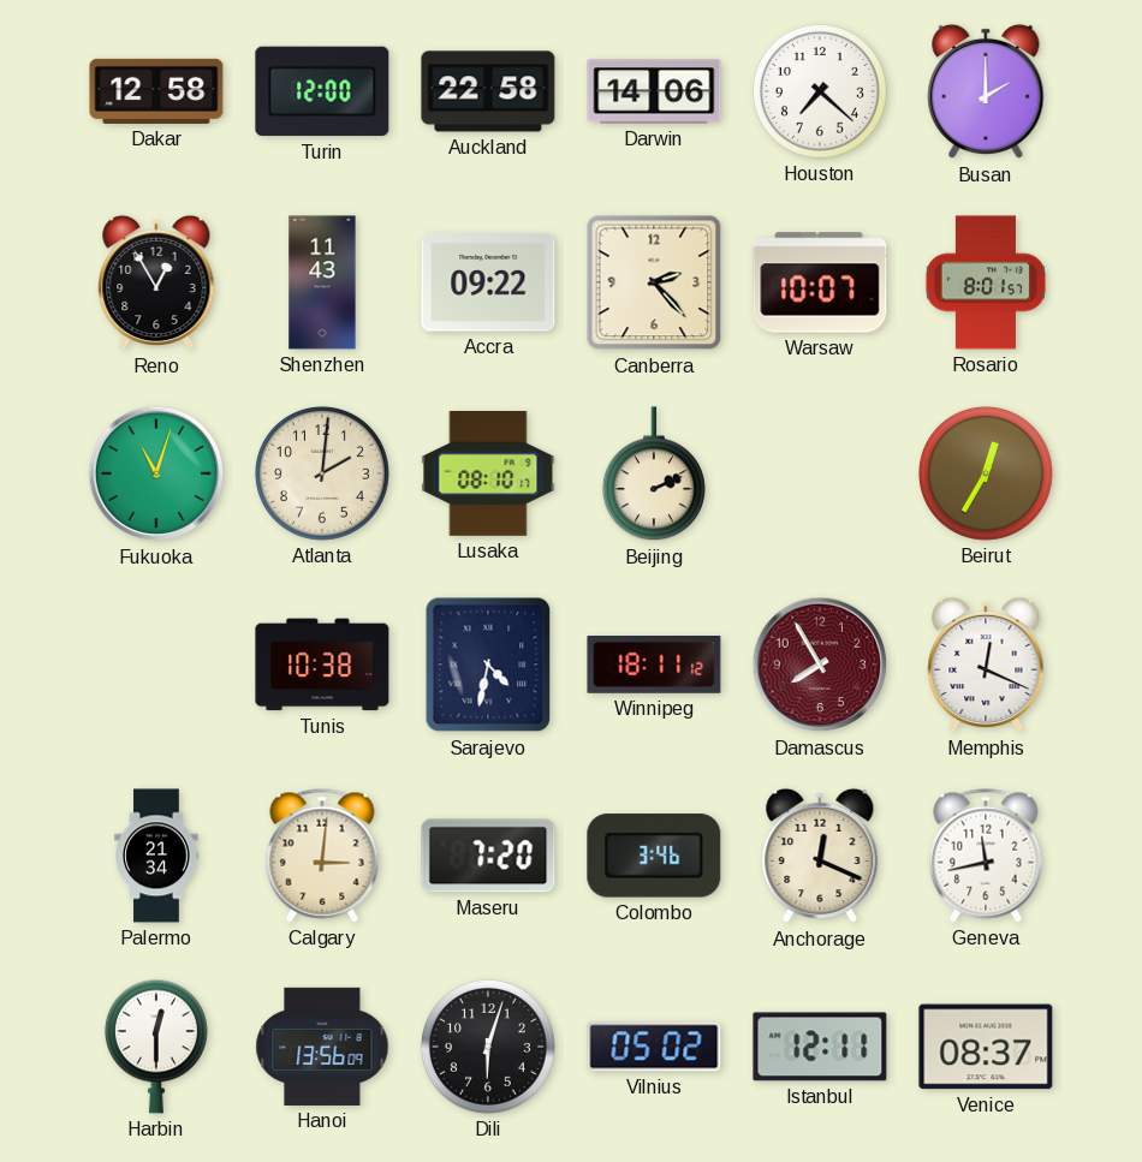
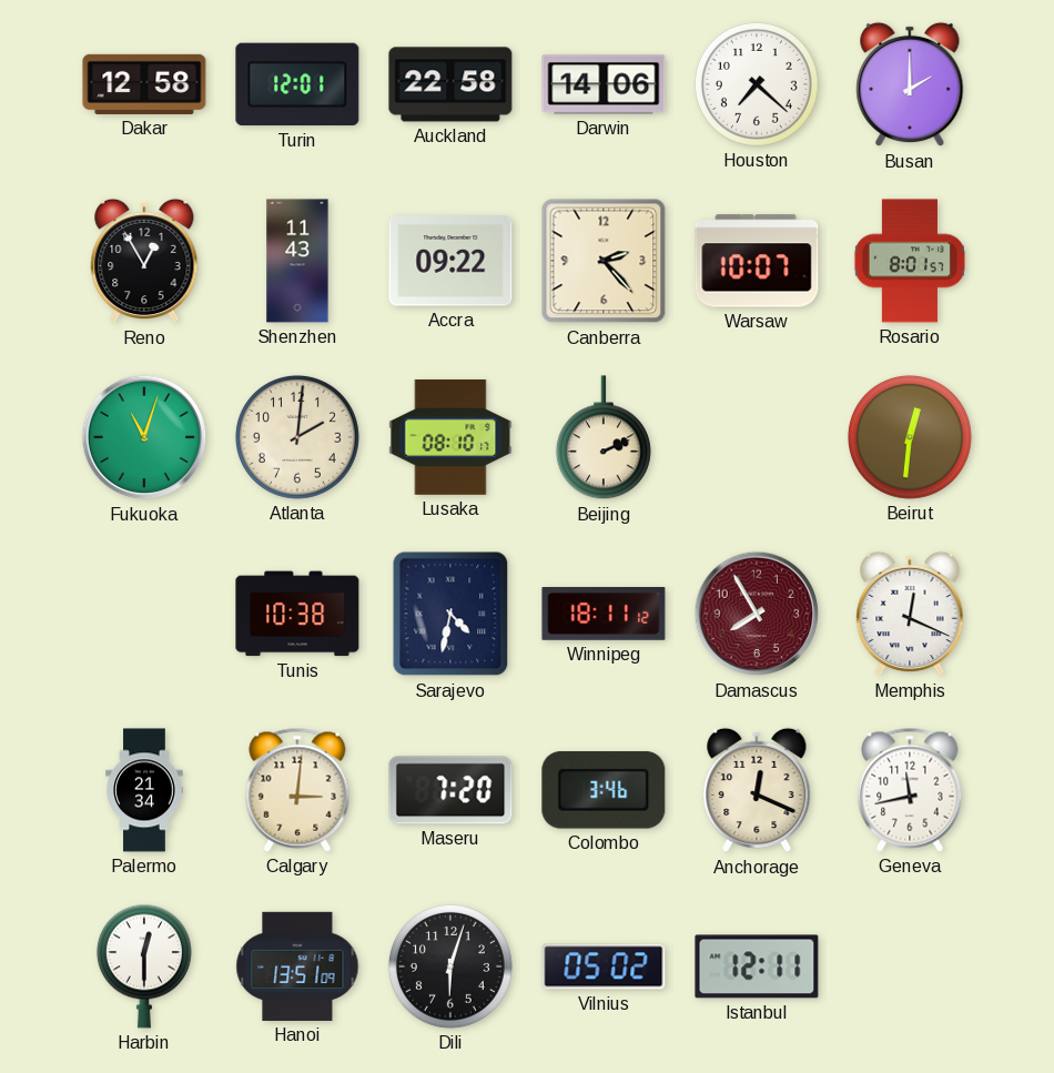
Turin: 12:00 -> 12:01
Beirut: 12:35 -> 12:31
Hanoi: 13:56 -> 13:51
Venice: 08:37 -> none
